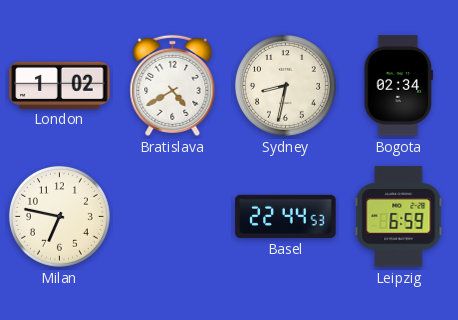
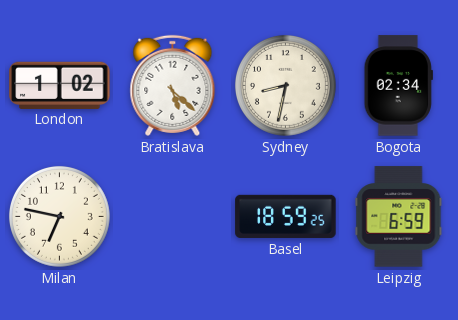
Bratislava: 4:40 -> 5:22
Basel: 22:44 -> 18:59
